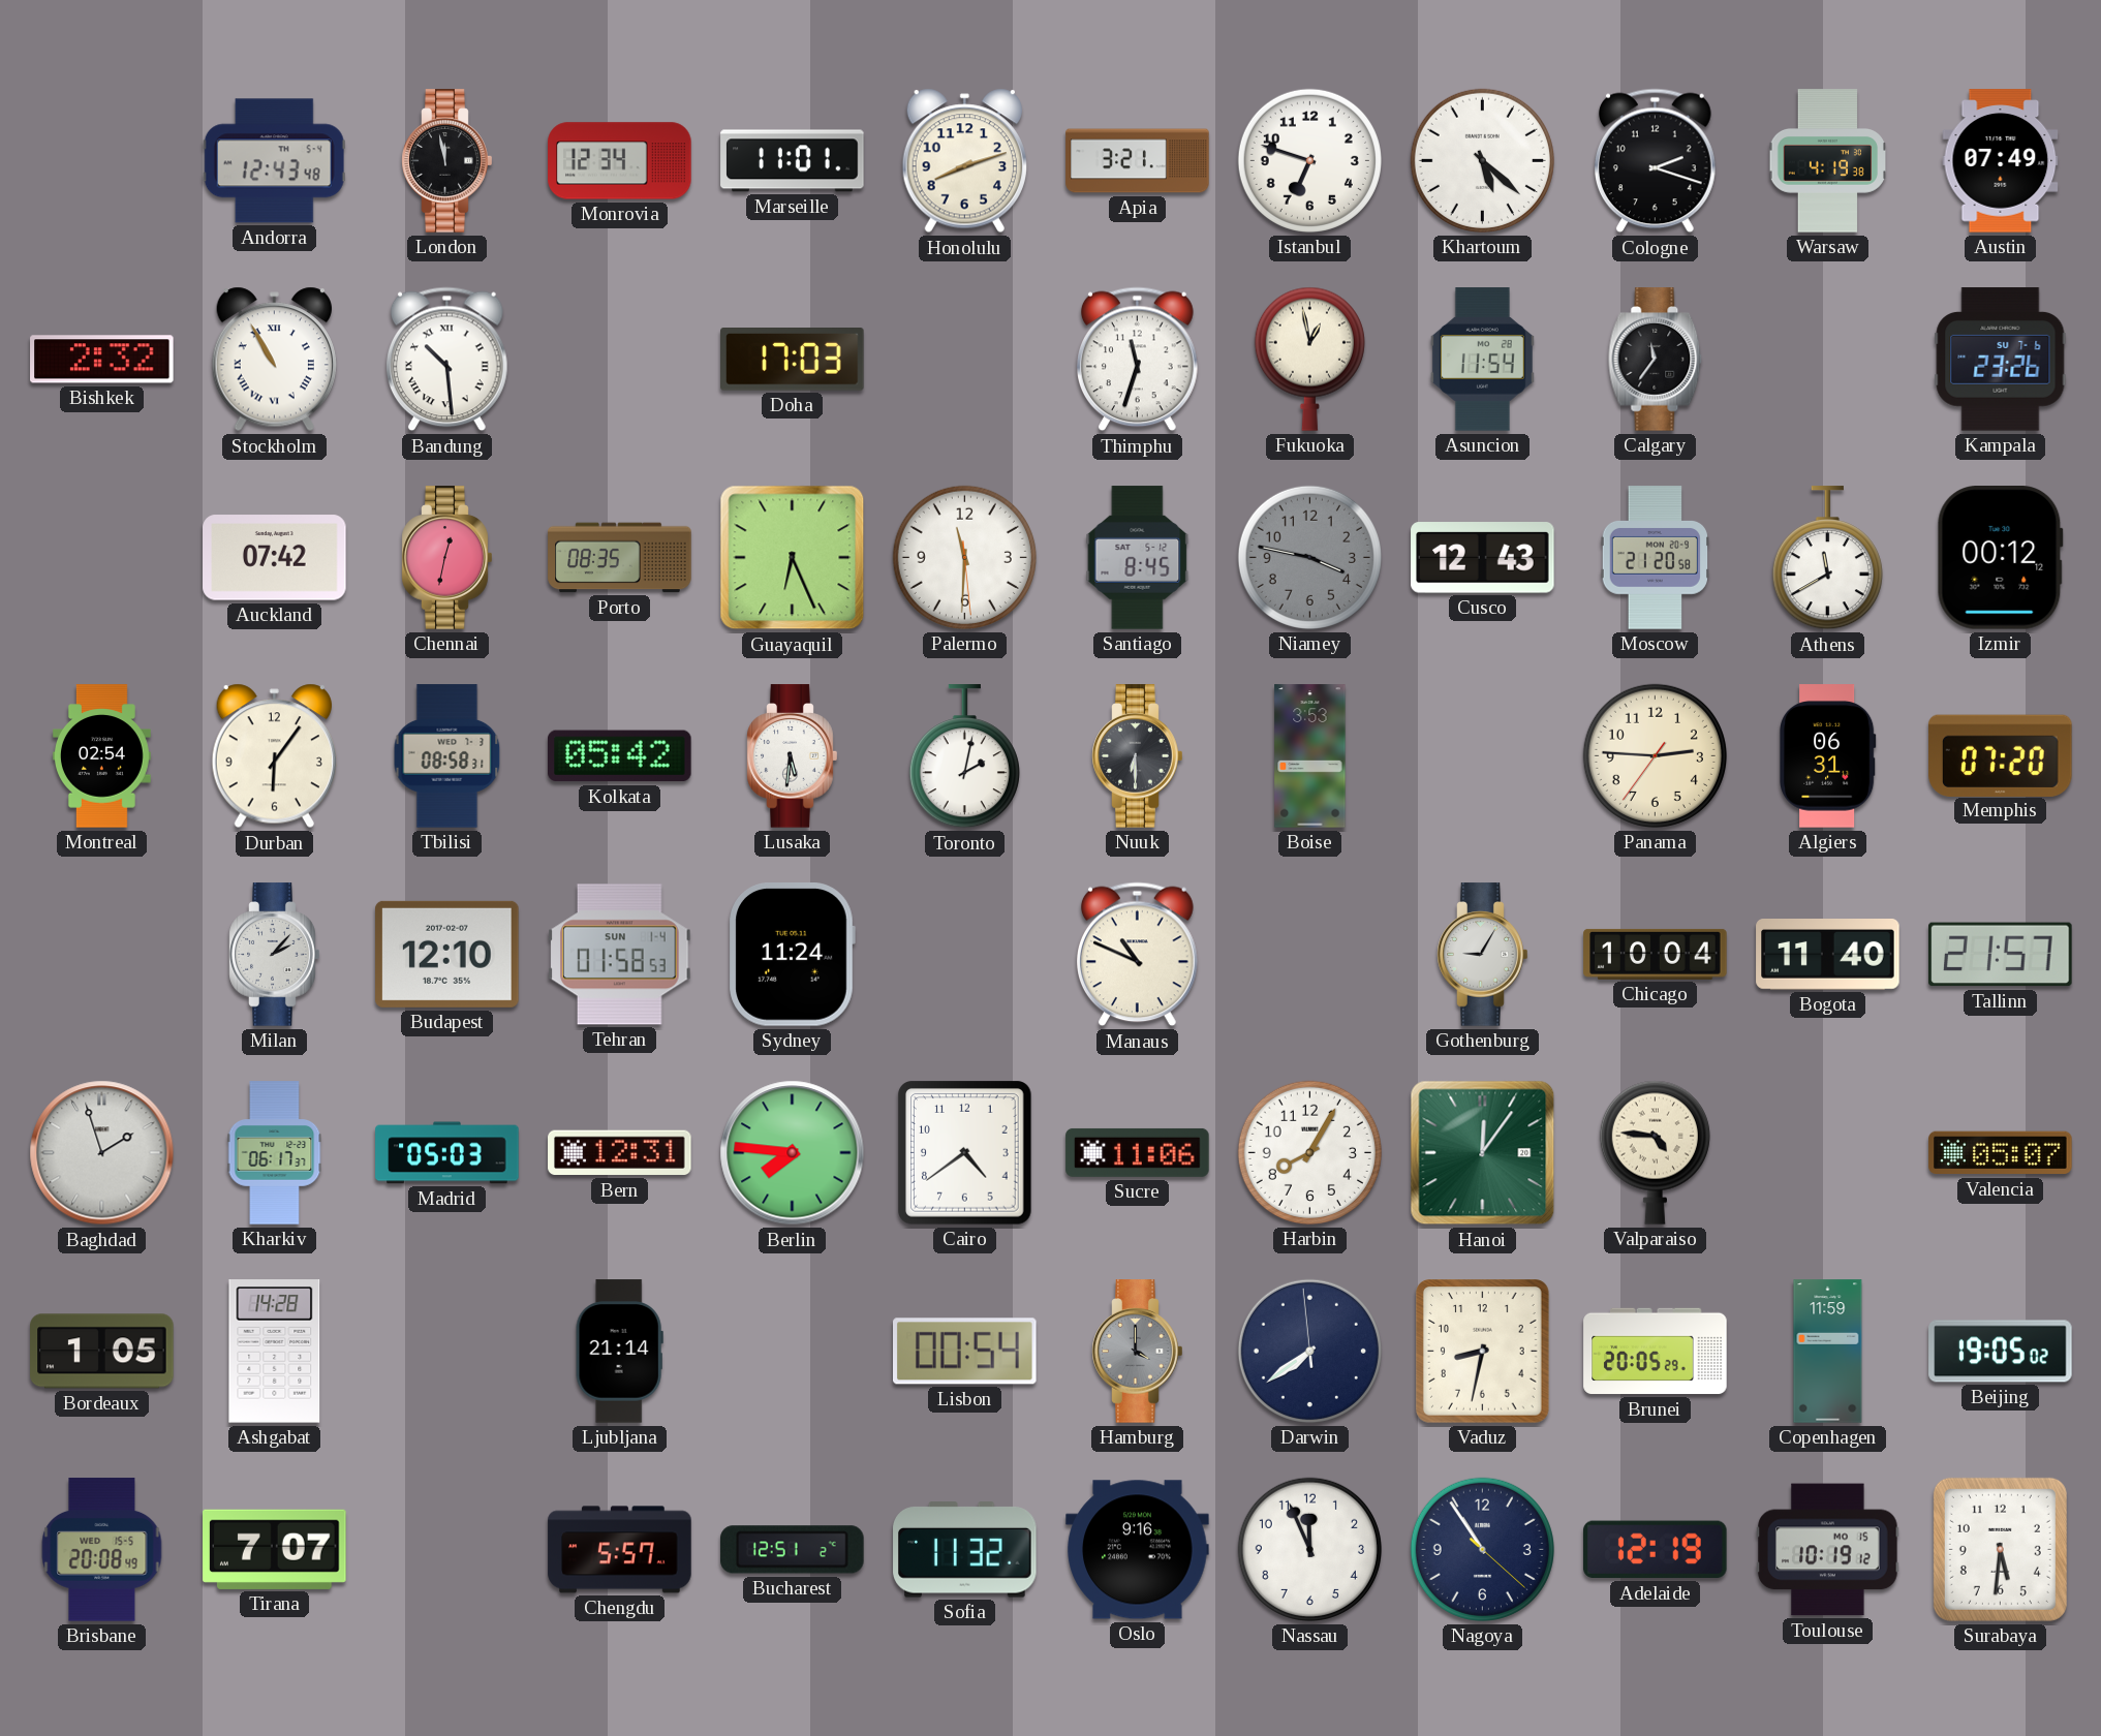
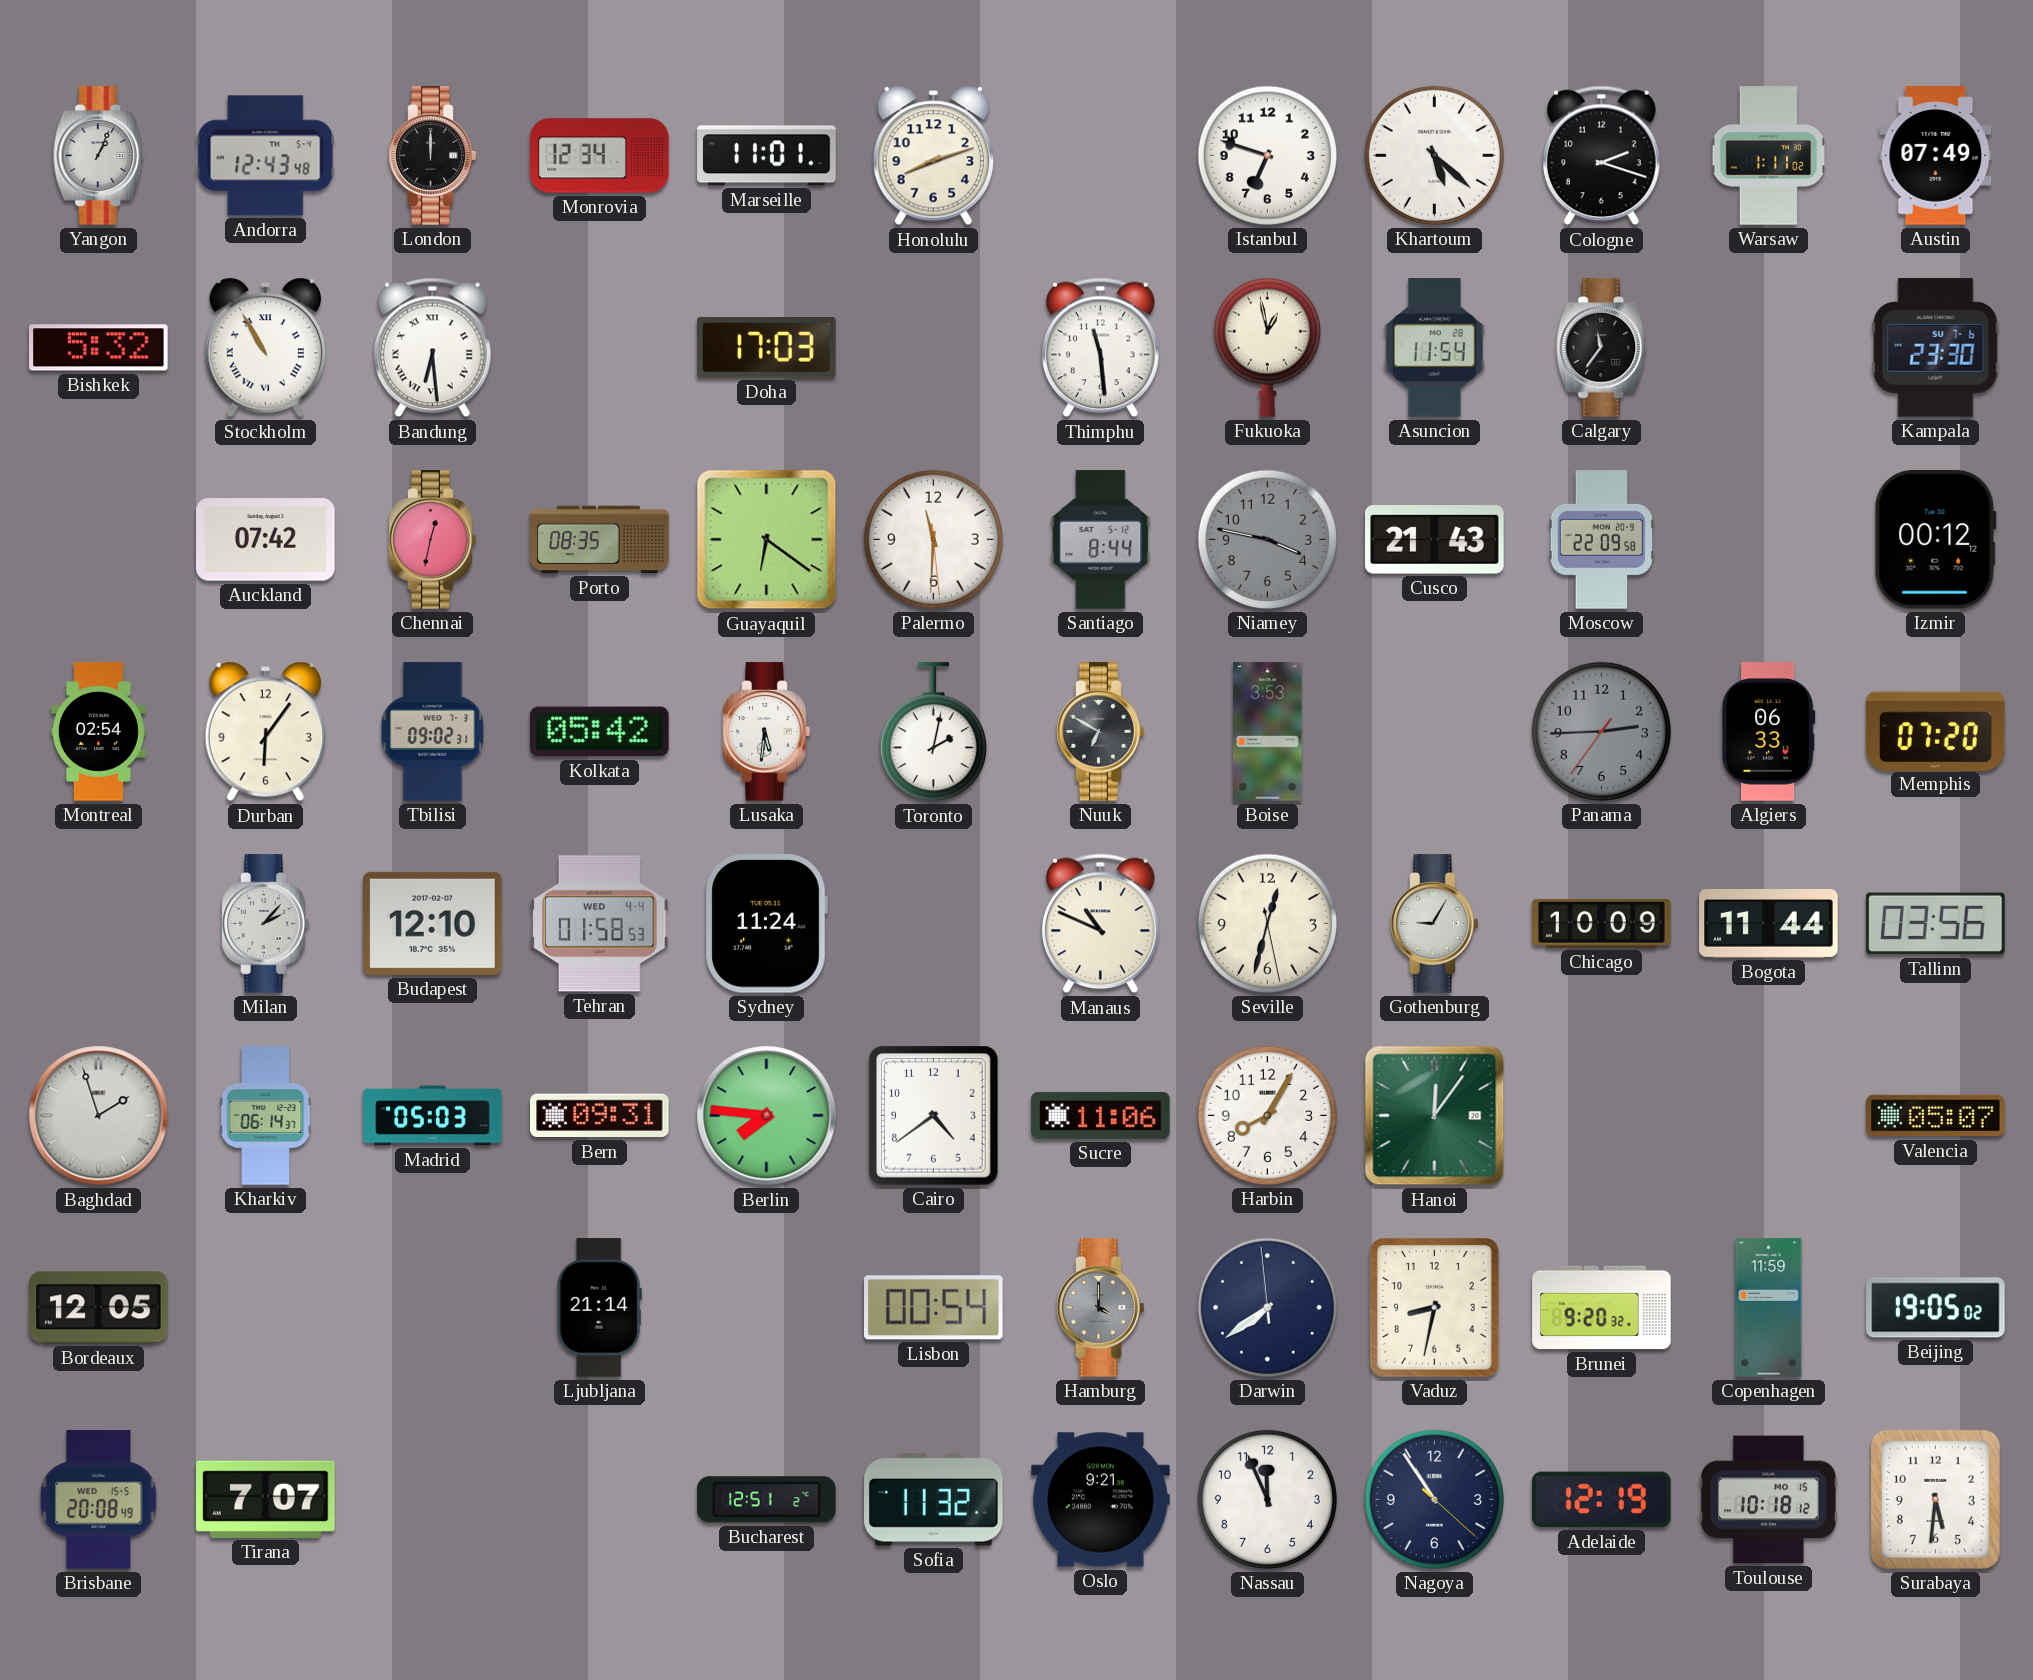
Yangon: none -> 1:04
London: 11:58 -> 12:00
Apia: 3:21 -> none
Warsaw: 4:19 -> 1:11
Bishkek: 2:32 -> 5:32
Bandung: 10:29 -> 6:29
Thimphu: 11:33 -> 11:29
Kampala: 23:26 -> 23:30
Guayaquil: 6:26 -> 6:21
Santiago: 8:45 -> 8:44
Cusco: 12:43 -> 21:43
Moscow: 21:20 -> 22:09
Athens: 11:40 -> none
Tbilisi: 08:58 -> 09:02
Nuuk: 6:30 -> 6:50
Panama: 2:45 -> 2:44
Panama dial: cream -> grey
Algiers: 06:31 -> 06:33
Tehran date: SUN 1-4 -> WED 4-4
Seville: none -> 12:32
Chicago: 10:04 -> 10:09
Bogota: 11:40 -> 11:44
Tallinn: 21:57 -> 03:56
Kharkiv: 06:17 -> 06:14
Bern: 12:31 -> 09:31
Valparaiso: 4:46 -> none
Bordeaux: 1:05 -> 12:05
Ashgabat: 14:28 -> none
Brunei: 20:05 -> 9:20
Chengdu: 5:57 -> none
Oslo: 9:16 -> 9:21
Toulouse: 10:19 -> 10:18
